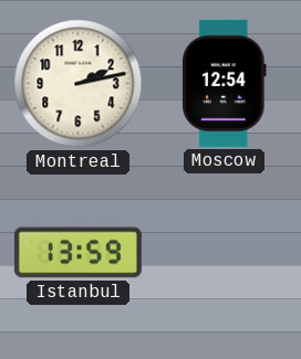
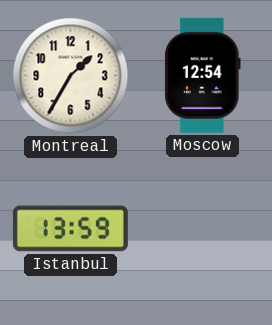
Montreal: 2:13 -> 1:35
